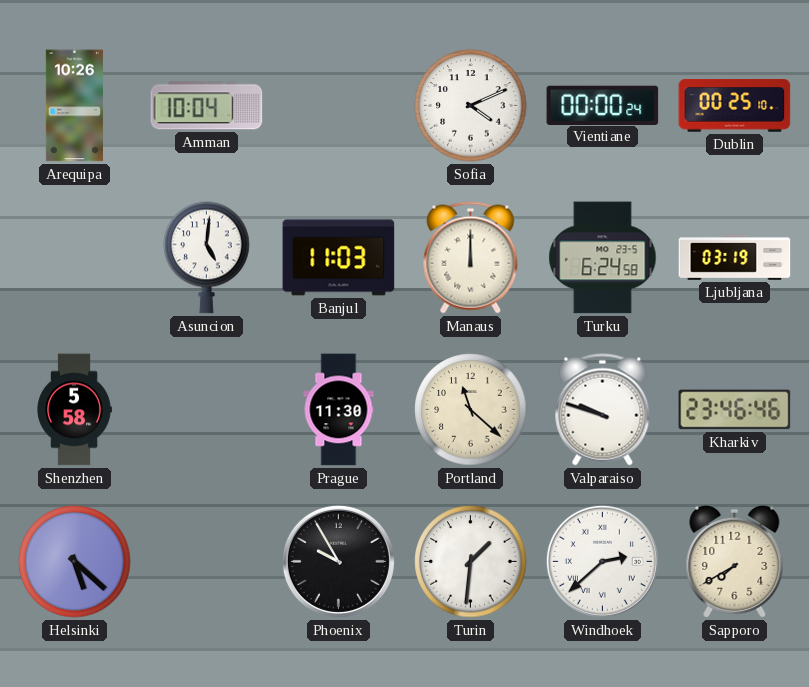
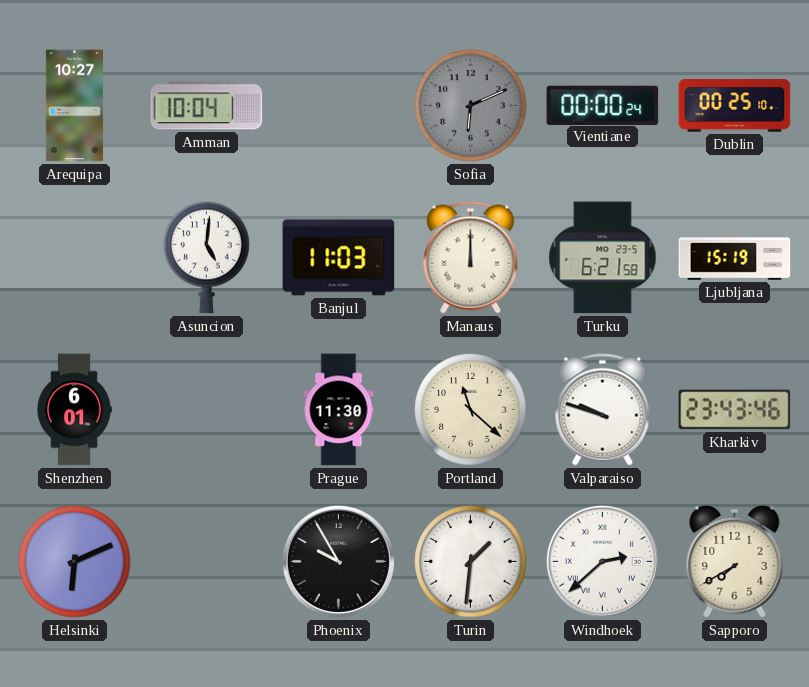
Arequipa: 10:26 -> 10:27
Sofia: 4:11 -> 6:11
Sofia dial: white -> grey
Turku: 6:24 -> 6:21
Ljubljana: 03:19 -> 15:19
Shenzhen: 5:58 -> 6:01
Kharkiv: 23:46 -> 23:43
Helsinki: 5:22 -> 6:11
